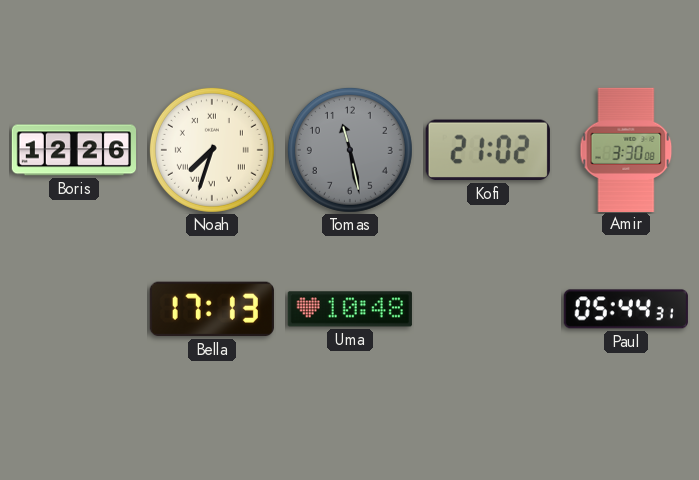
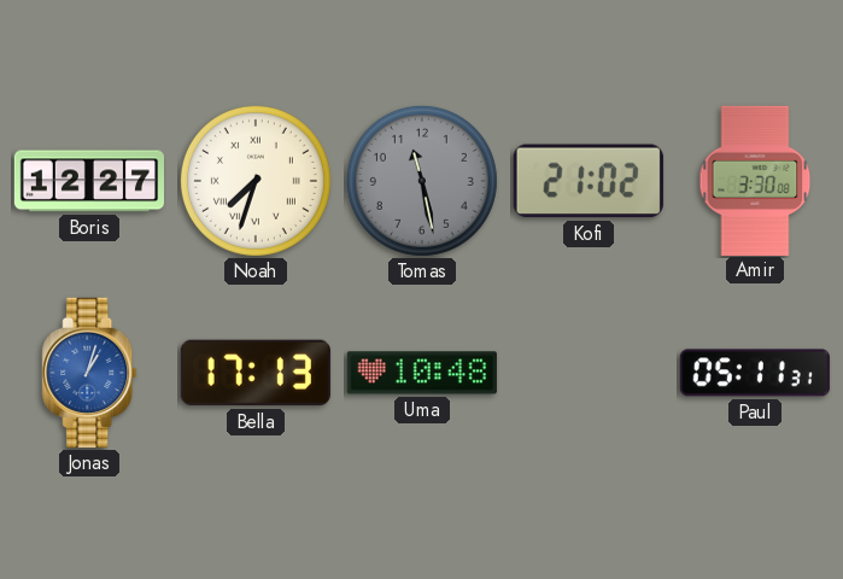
Boris: 12:26 -> 12:27
Jonas: none -> 1:03
Paul: 05:44 -> 05:11
